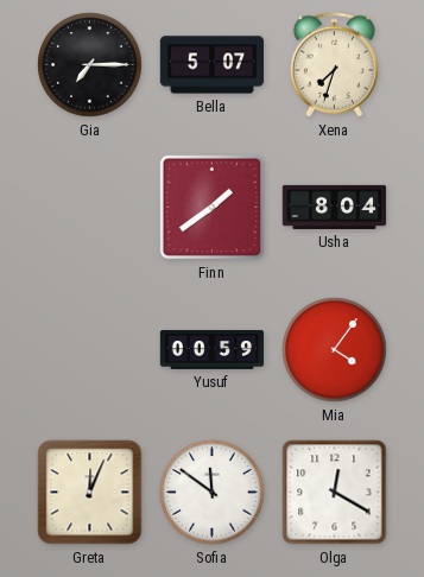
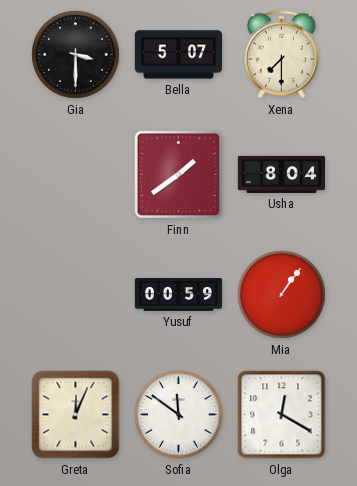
Gia: 7:15 -> 3:30
Xena: 7:33 -> 7:30
Mia: 4:06 -> 1:06
